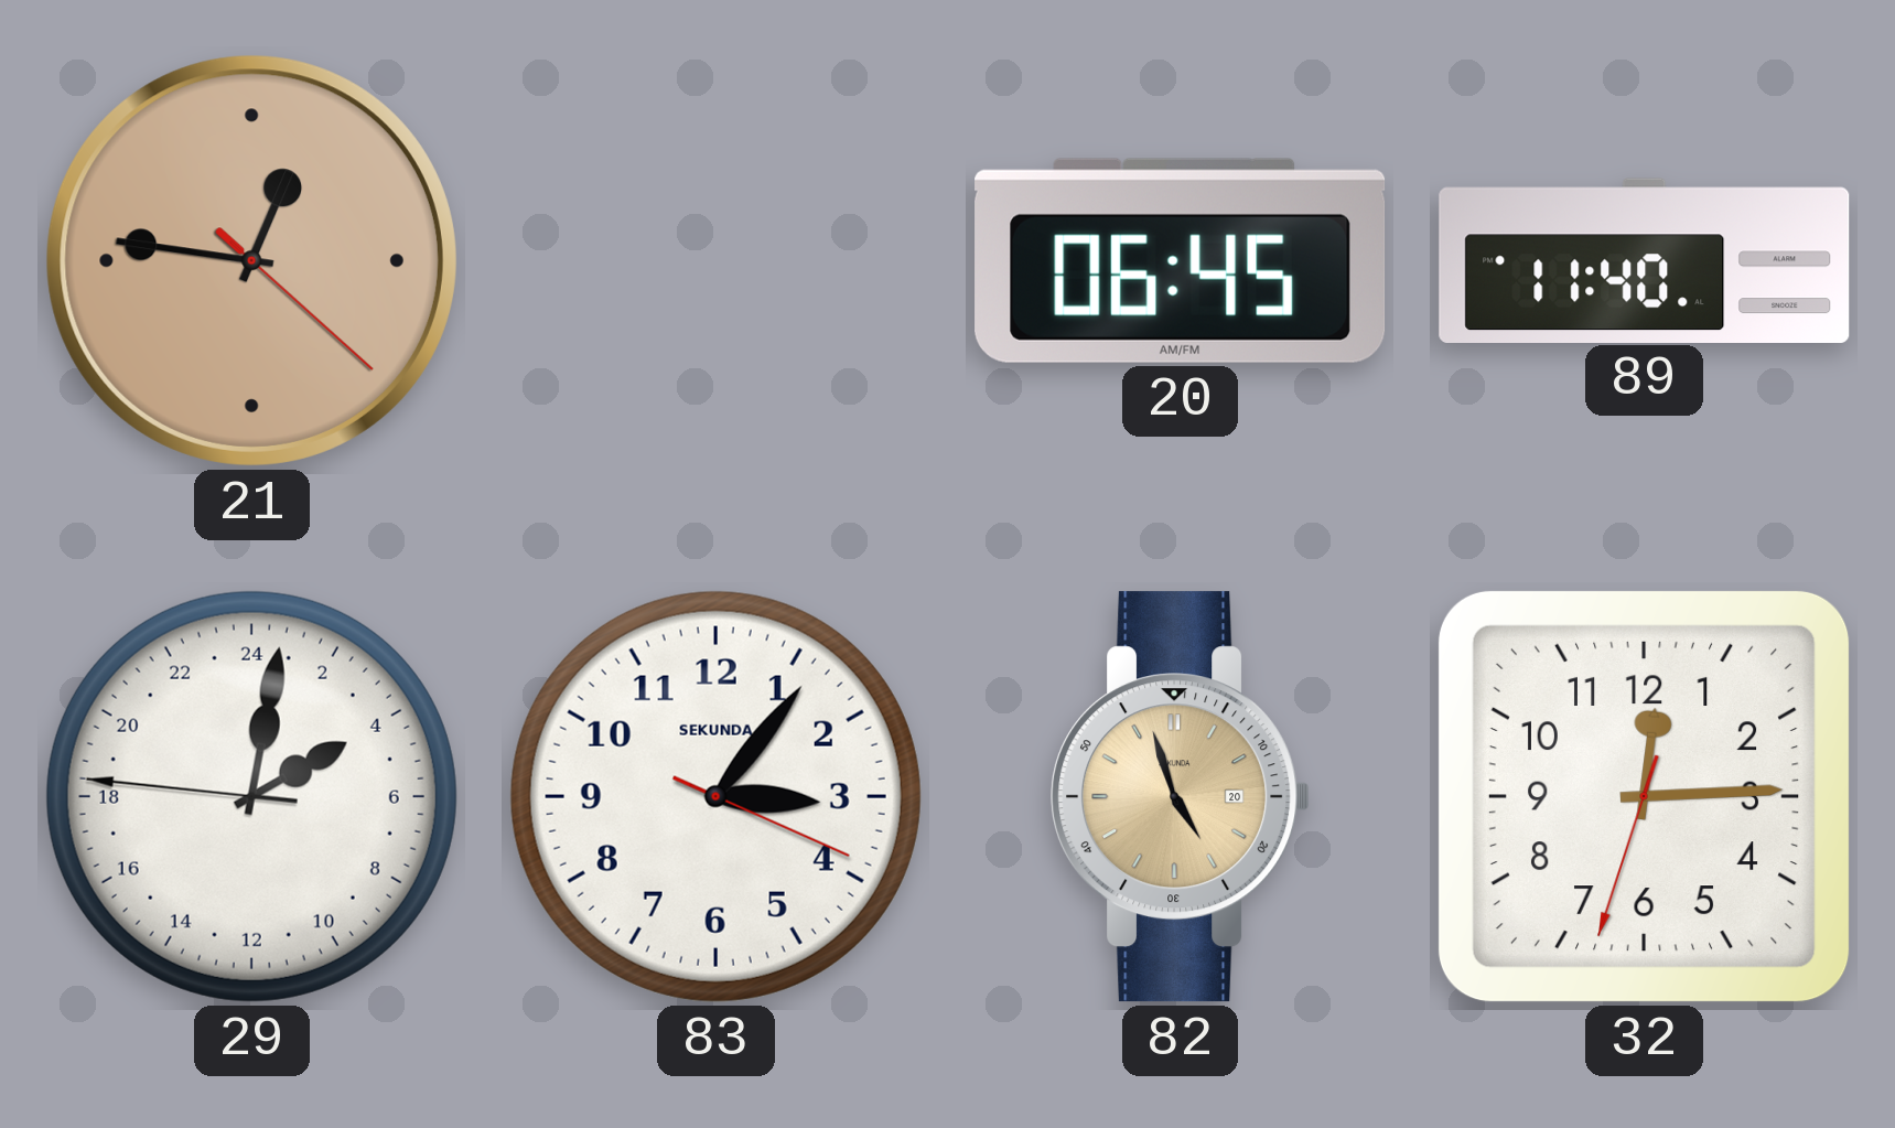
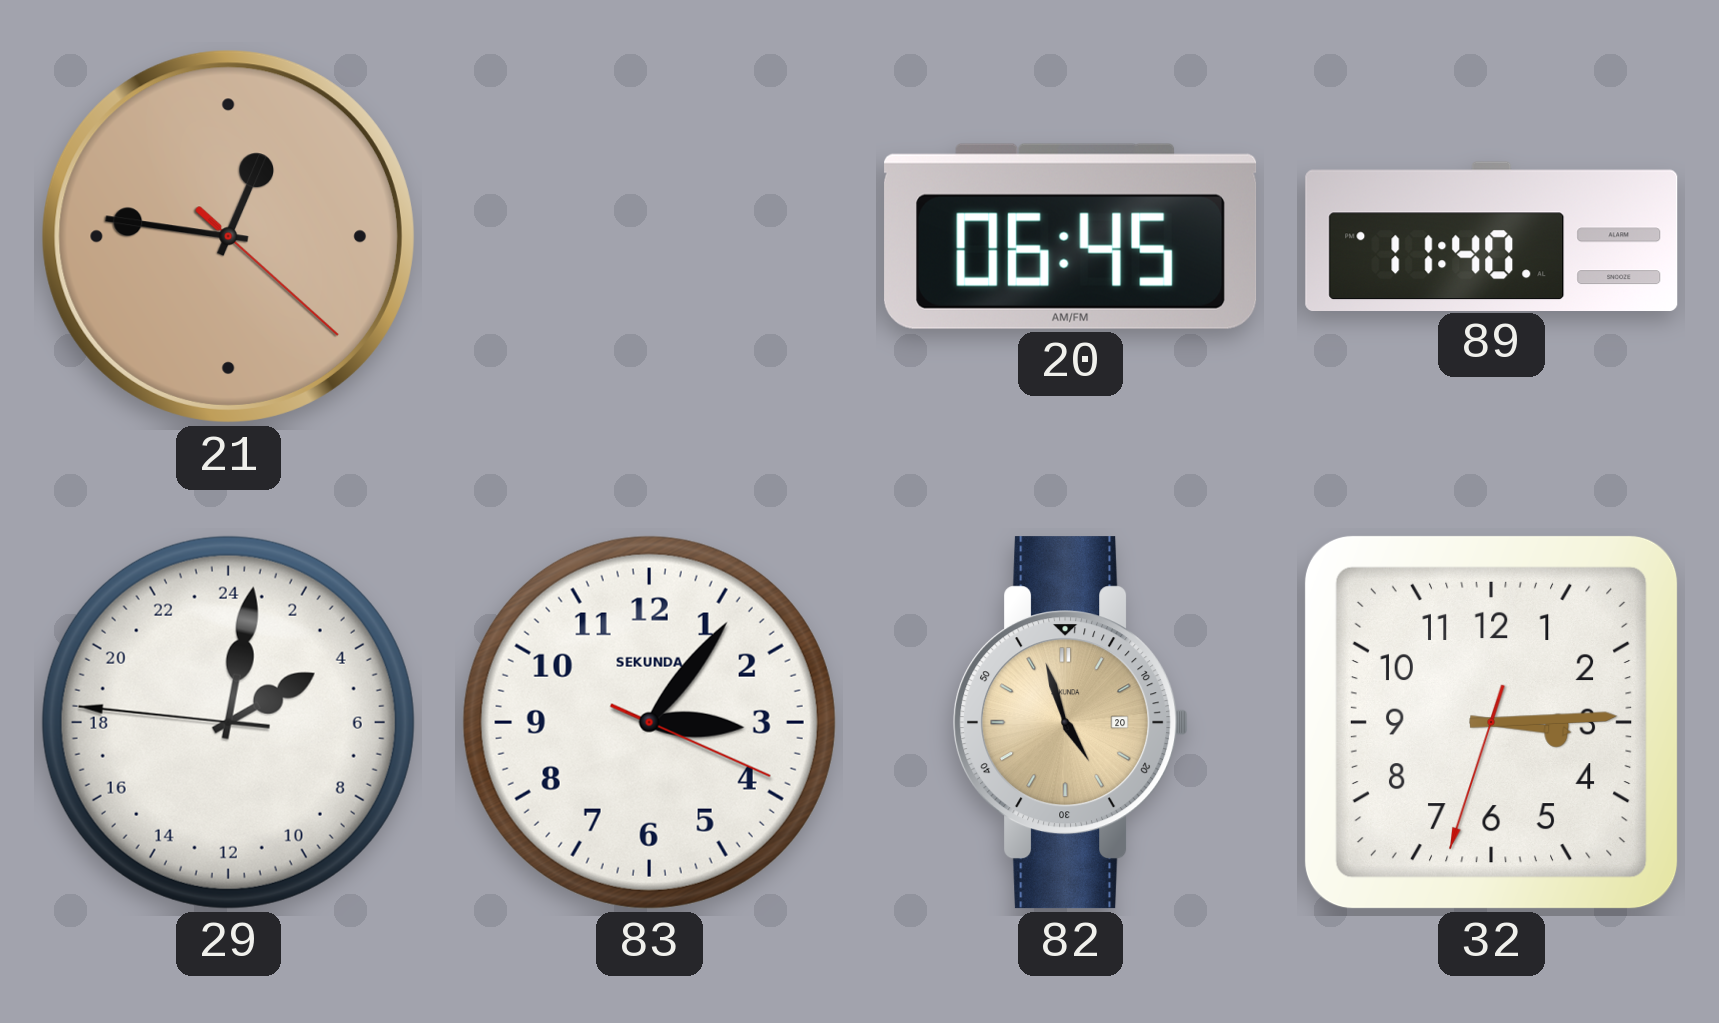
32: 12:14 -> 3:14
